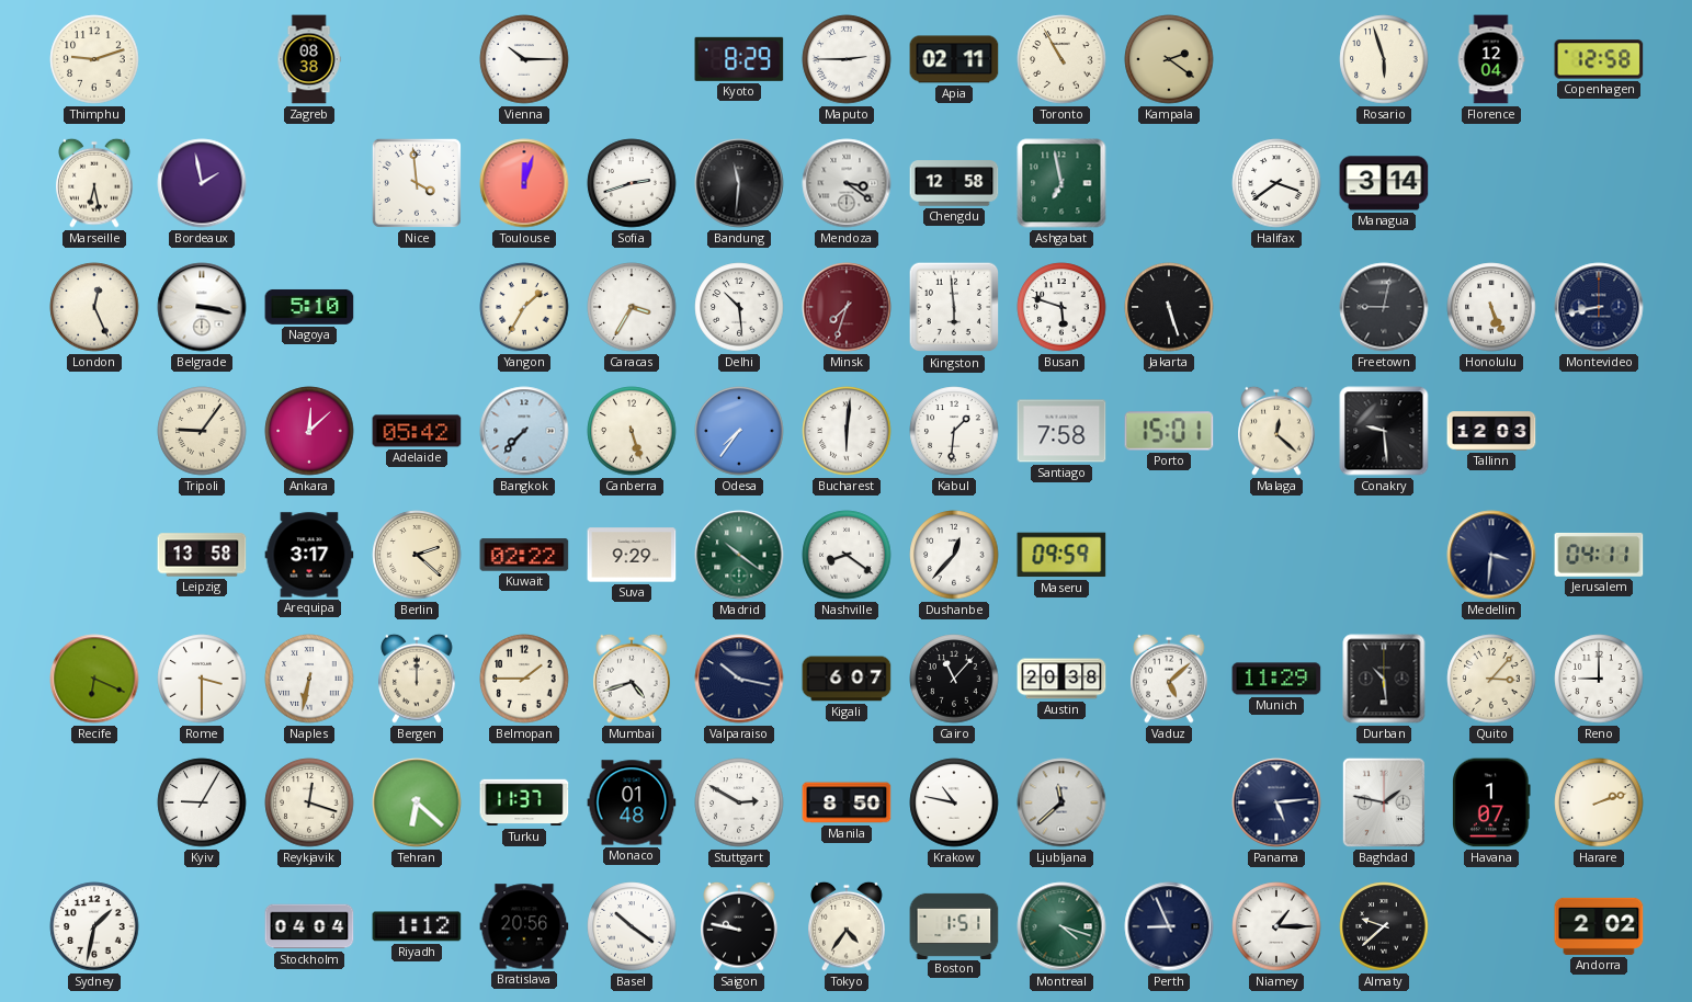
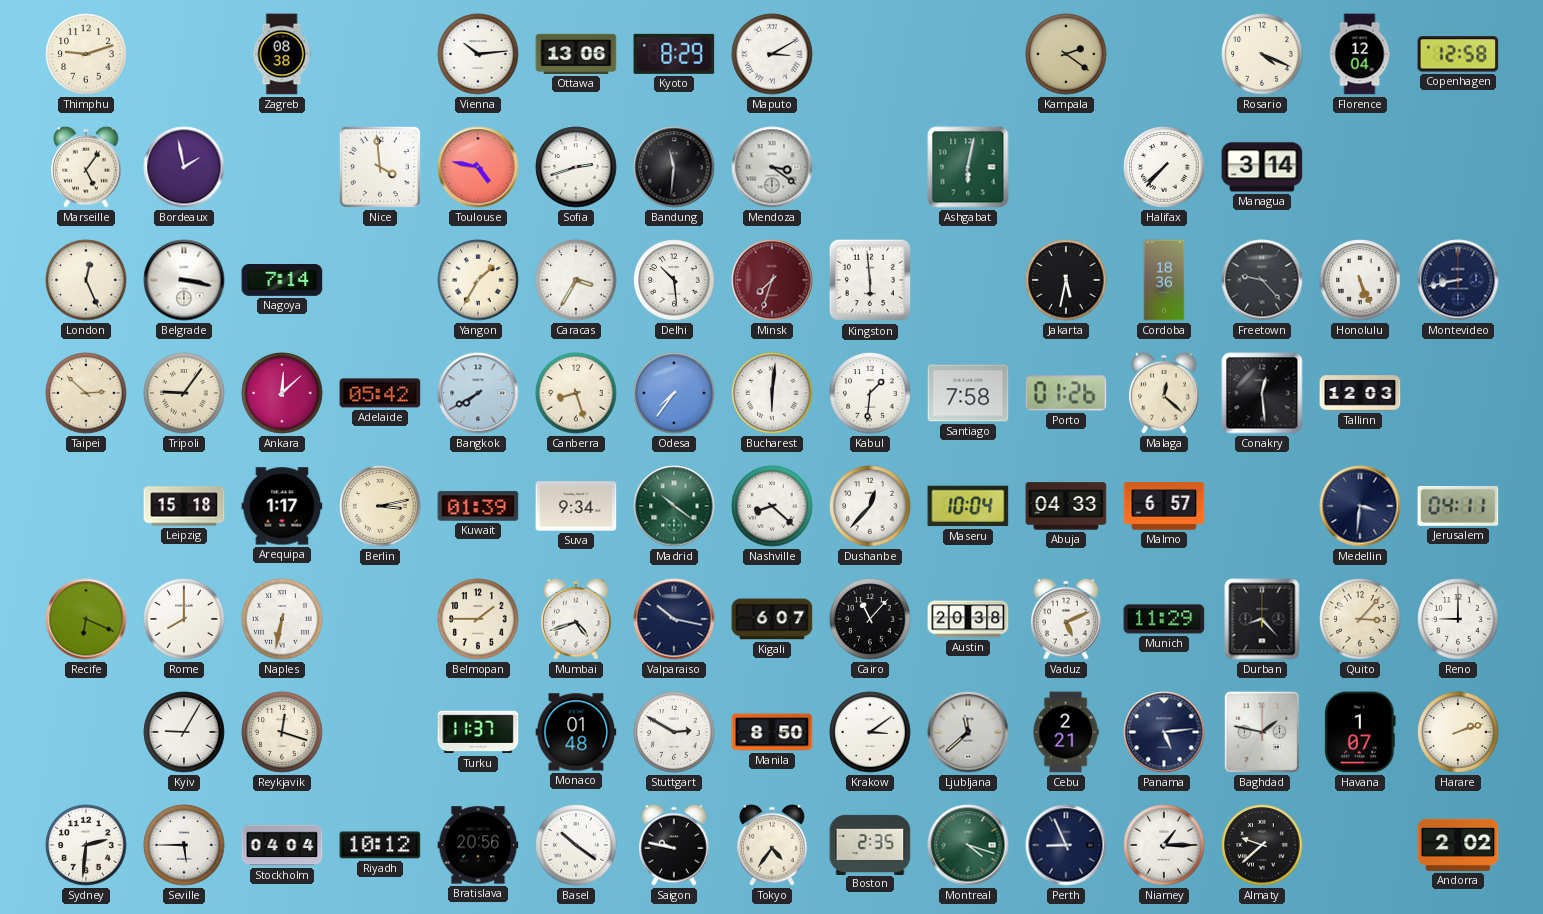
Vienna: 10:15 -> 10:14
Ottawa: none -> 13:06
Maputo: 2:45 -> 3:10
Apia: 02:11 -> none
Toronto: 10:55 -> none
Rosario: 5:57 -> 4:19
Marseille: 6:28 -> 5:06
Toulouse: 12:03 -> 4:47
Chengdu: 12:58 -> none
Ashgabat: 6:58 -> 6:02
Halifax: 3:39 -> 7:37
Nagoya: 5:10 -> 7:14
Busan: 5:48 -> none
Jakarta: 5:27 -> 5:32
Cordoba: none -> 18:36
Freetown: 9:02 -> 9:23
Taipei: none -> 2:52
Bangkok: 7:37 -> 7:40
Canberra: 5:27 -> 8:27
Porto: 15:01 -> 01:26
Conakry: 9:29 -> 12:29
Leipzig: 13:58 -> 15:18
Arequipa: 3:17 -> 1:17
Berlin: 2:22 -> 3:13
Kuwait: 02:22 -> 01:39
Suva: 9:29 -> 9:34
Nashville: 8:21 -> 8:22
Maseru: 09:59 -> 10:04
Abuja: none -> 04:33
Malmo: none -> 6:57
Rome: 3:30 -> 8:00
Bergen: 12:00 -> none
Vaduz: 5:08 -> 5:11
Durban: 10:29 -> 8:23
Tehran: 6:22 -> none
Krakow: 10:47 -> 3:09
Cebu: none -> 2:21
Sydney: 1:32 -> 2:31
Seville: none -> 5:45
Riyadh: 1:12 -> 10:12
Boston: 1:51 -> 2:35
